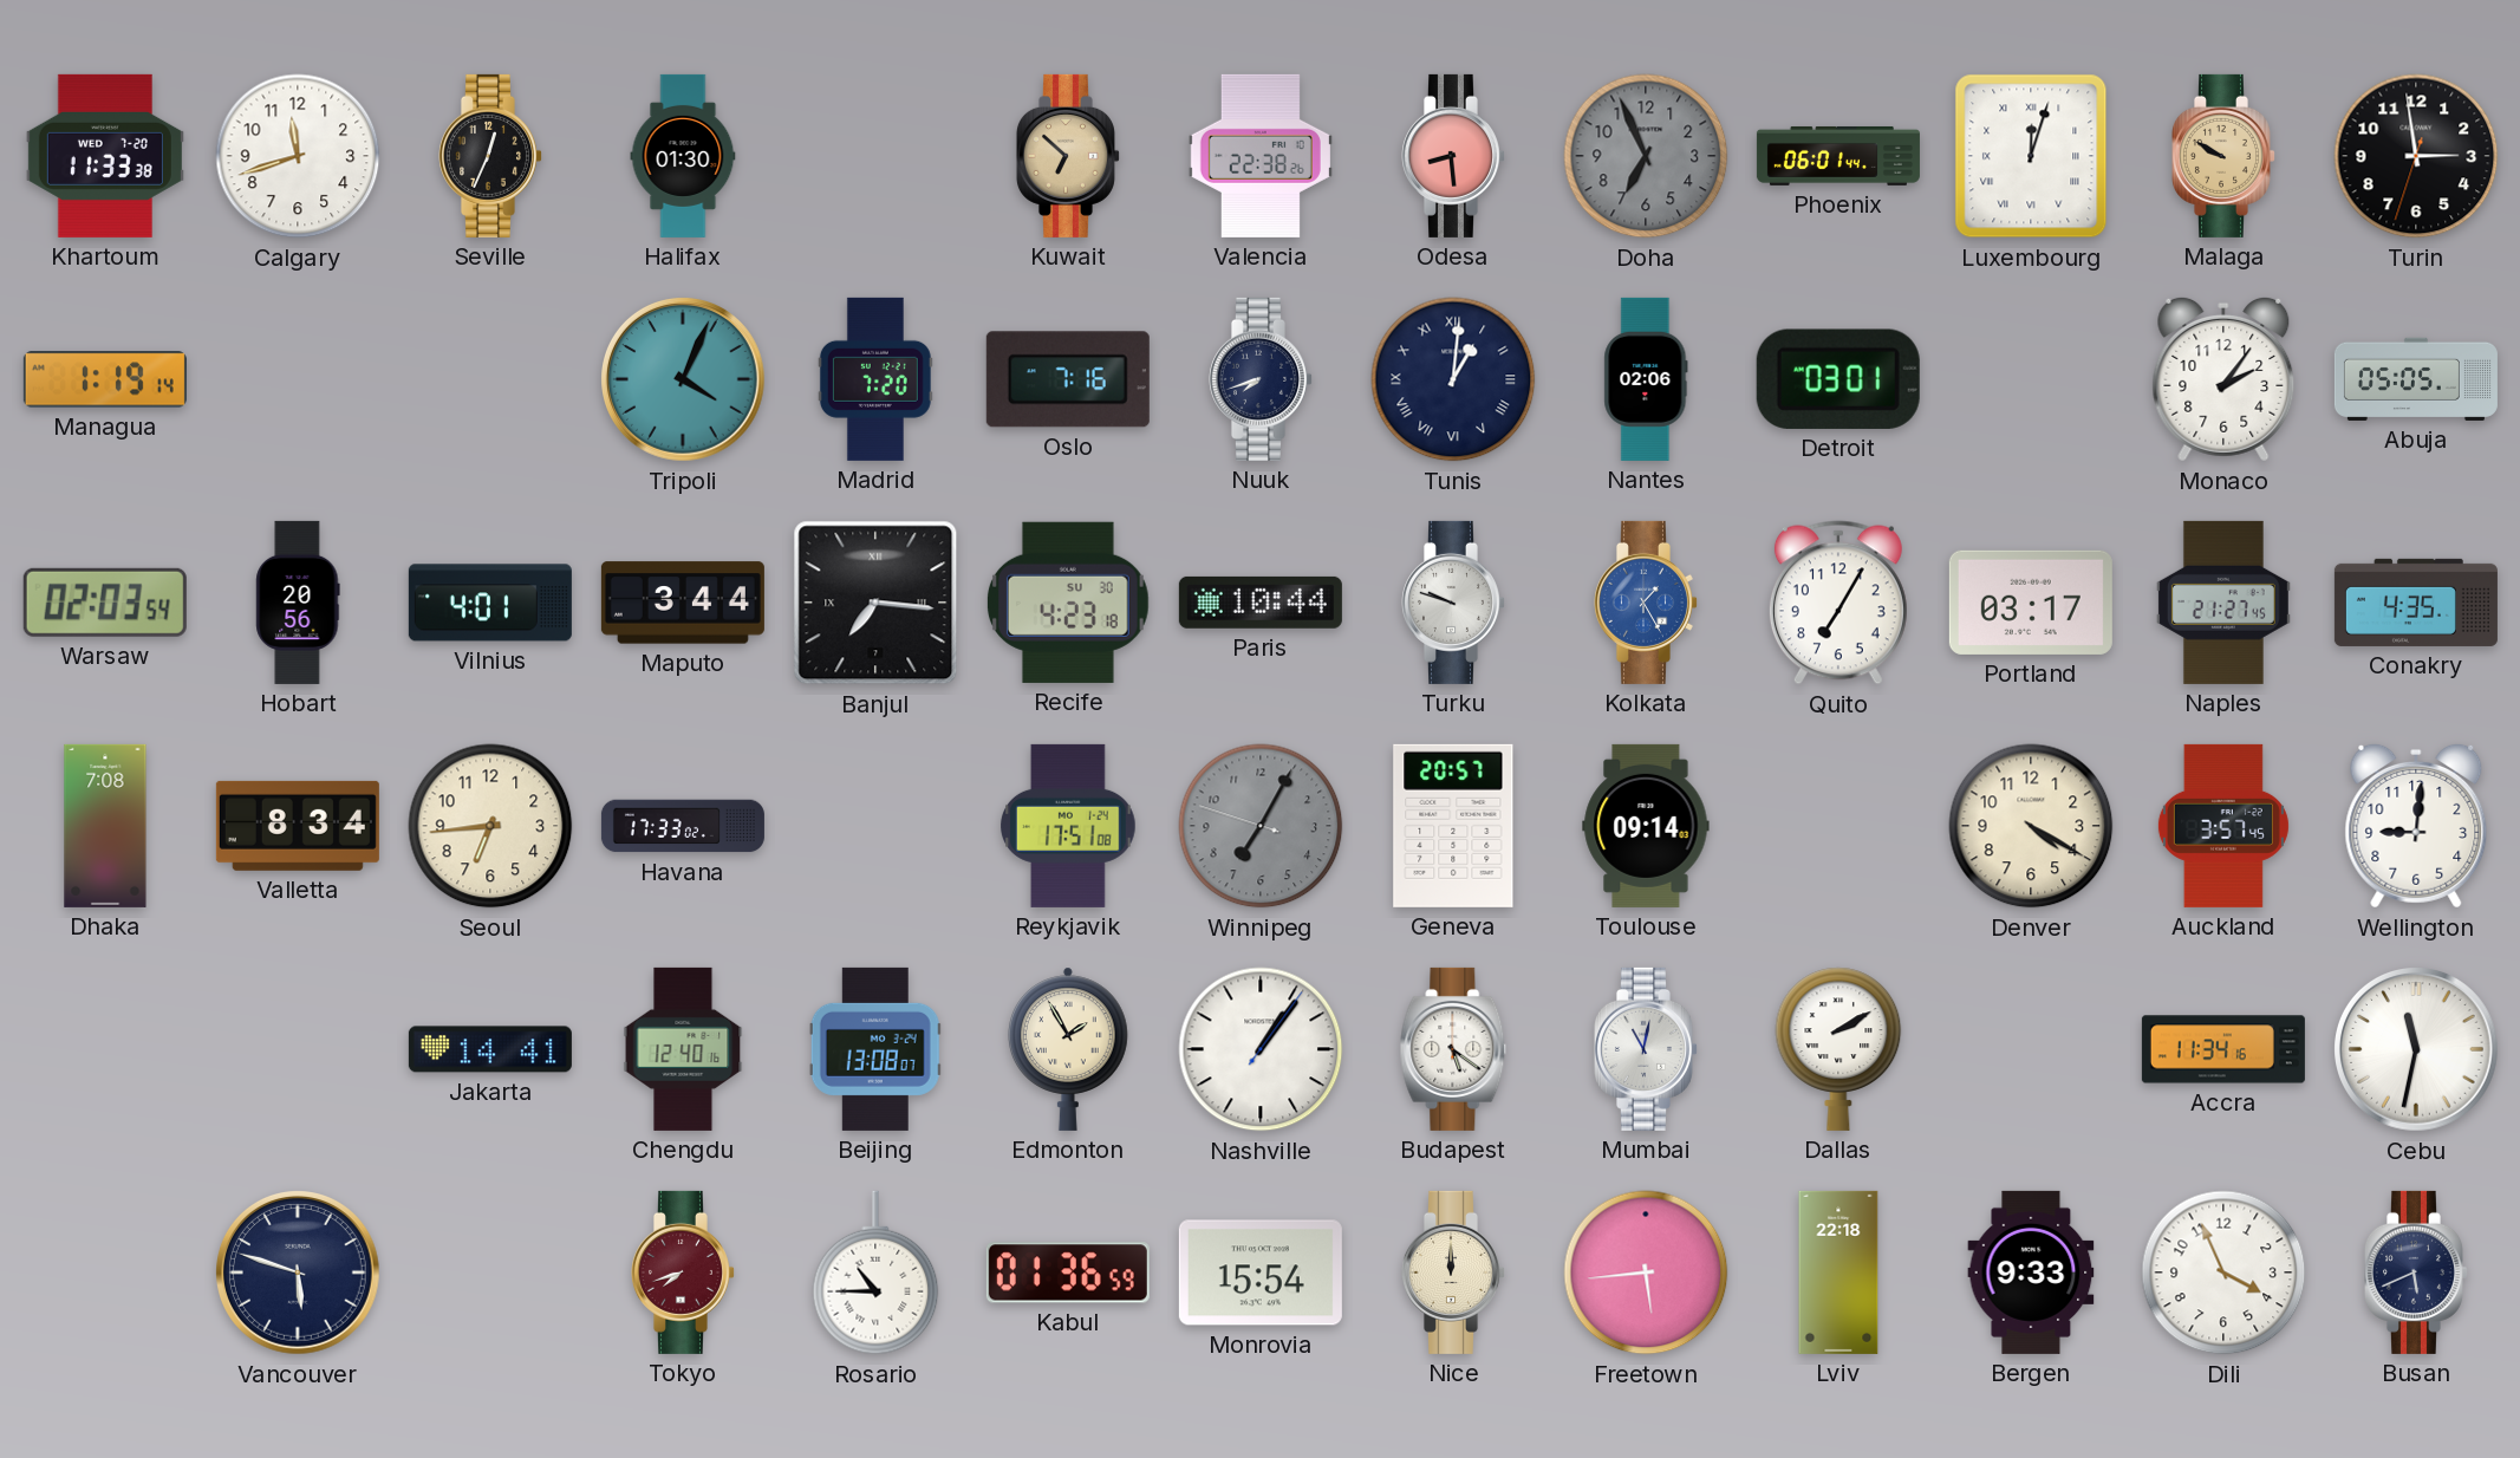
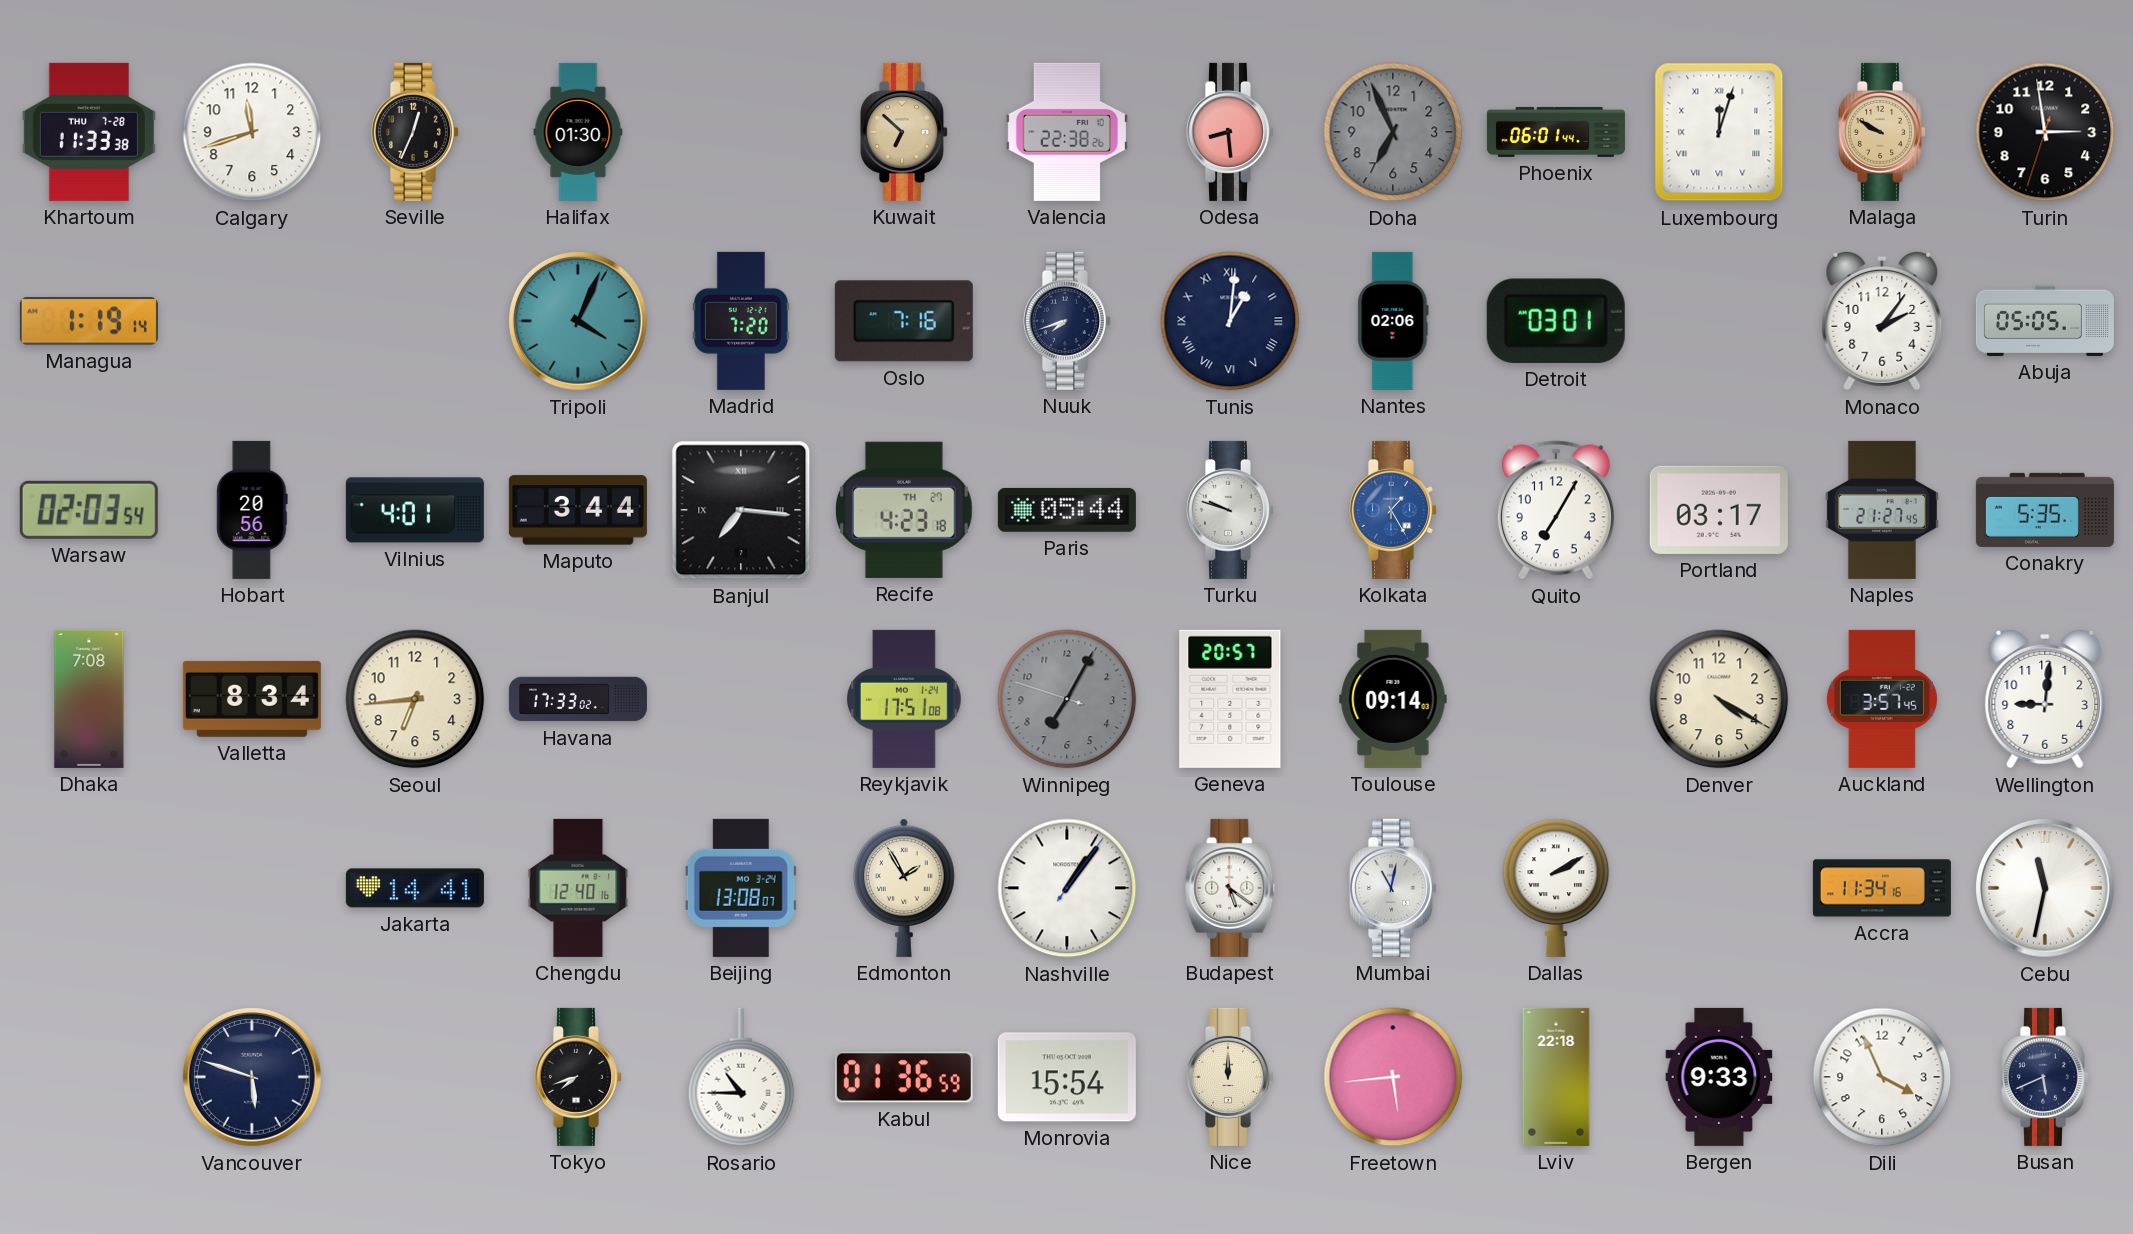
Khartoum date: WED 7-20 -> THU 7-28
Recife date: SU 30 -> TH 27
Paris: 10:44 -> 05:44
Conakry: 4:35 -> 5:35
Tokyo dial: burgundy -> black
